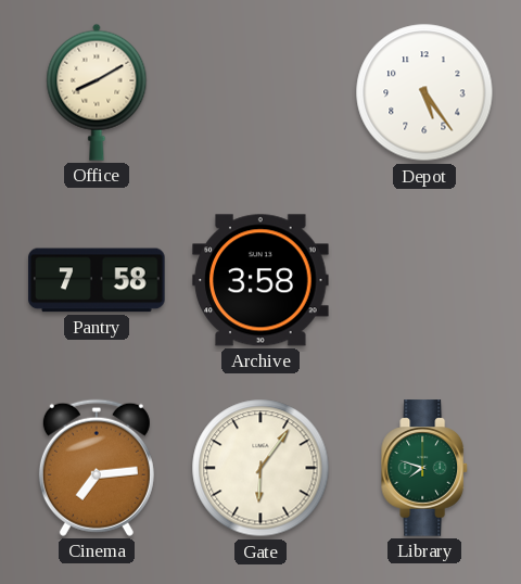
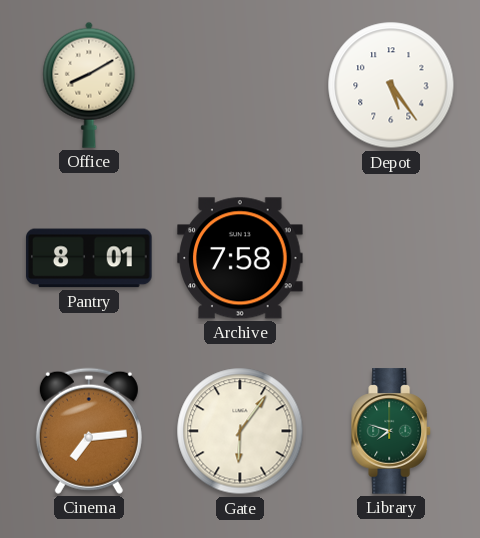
Pantry: 7:58 -> 8:01
Archive: 3:58 -> 7:58
